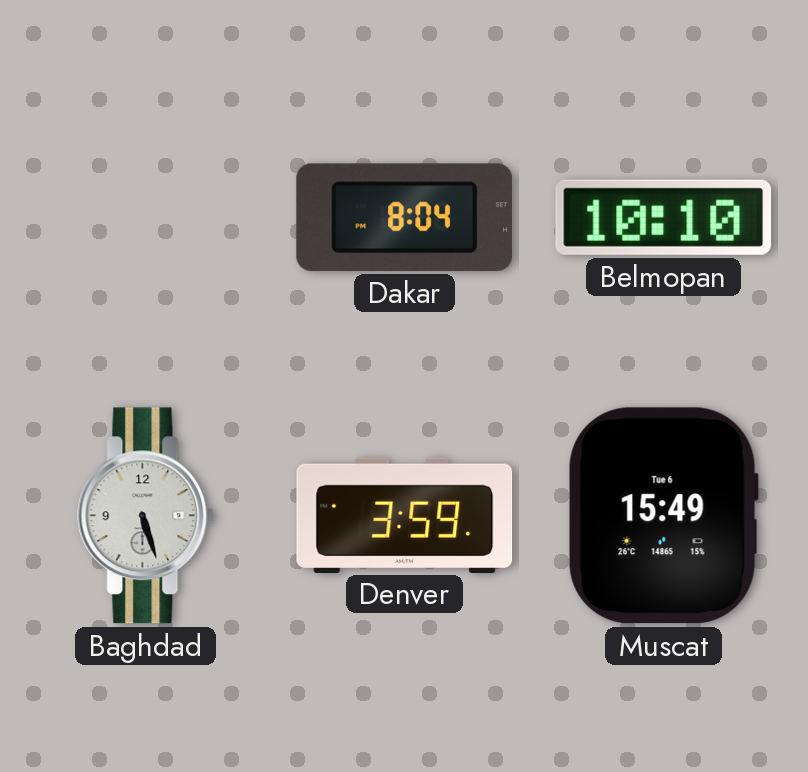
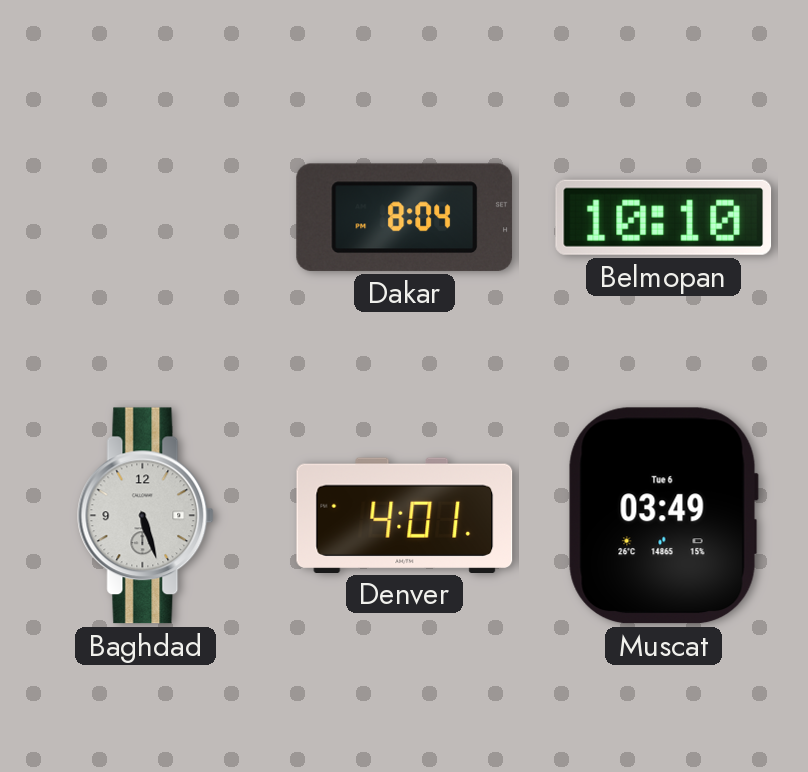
Denver: 3:59 -> 4:01
Muscat: 15:49 -> 03:49
